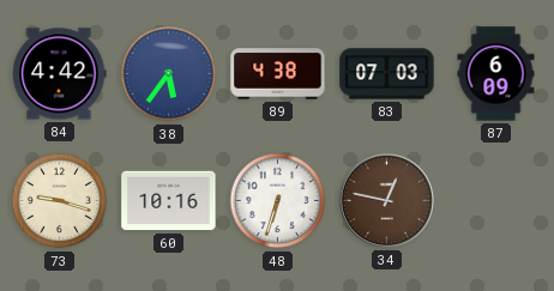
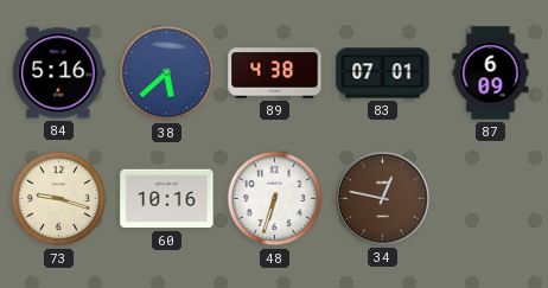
84: 4:42 -> 5:16
38: 5:36 -> 5:38
83: 07:03 -> 07:01
